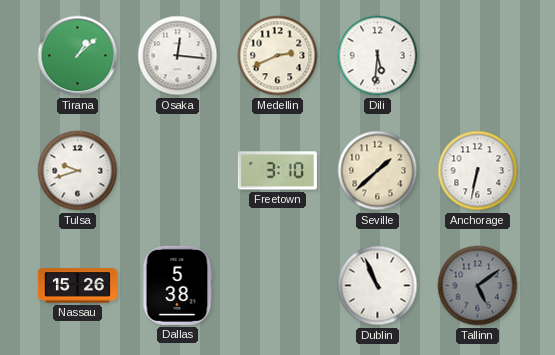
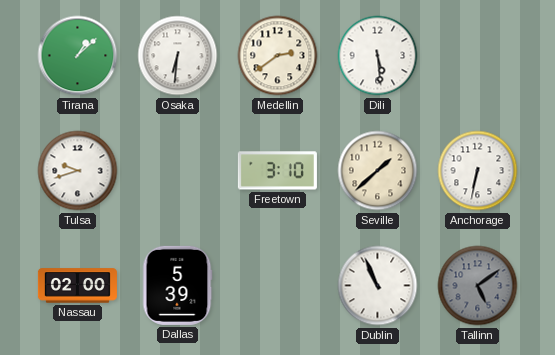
Osaka: 12:16 -> 6:31
Medellin: 2:41 -> 2:39
Dili: 5:31 -> 5:29
Nassau: 15:26 -> 02:00
Dallas: 5:38 -> 5:39
